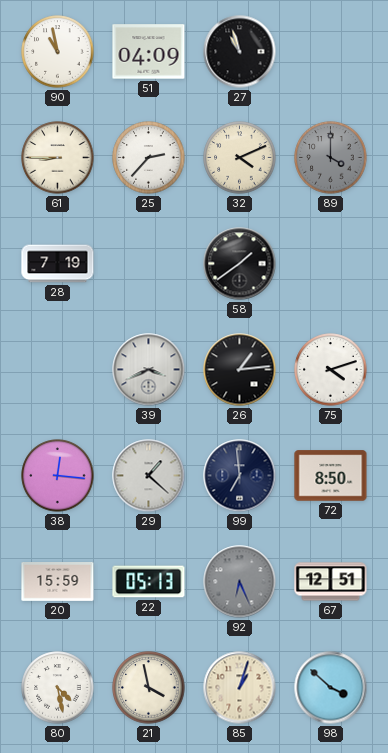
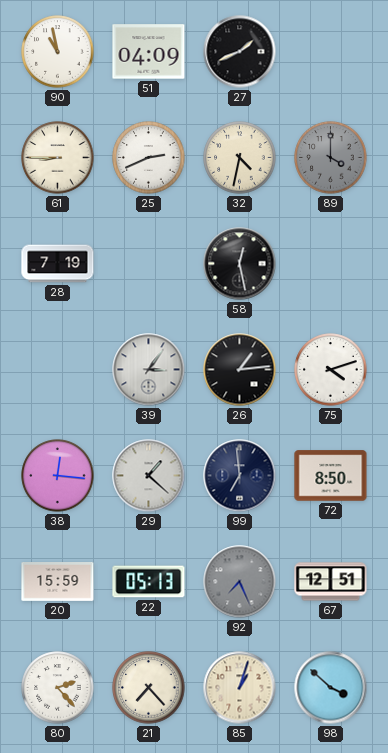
27: 10:57 -> 1:41
25: 2:37 -> 2:41
32: 4:11 -> 4:32
58: 1:39 -> 12:28
39: 3:41 -> 3:06
92: 6:26 -> 7:26
80: 4:28 -> 2:23
21: 3:58 -> 7:23
